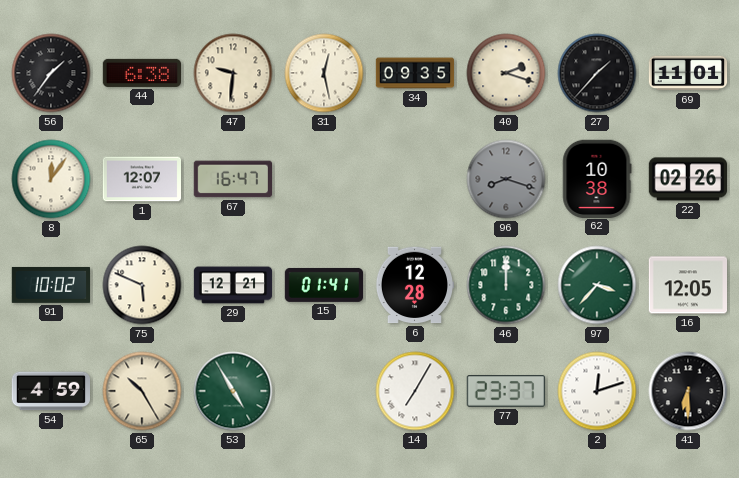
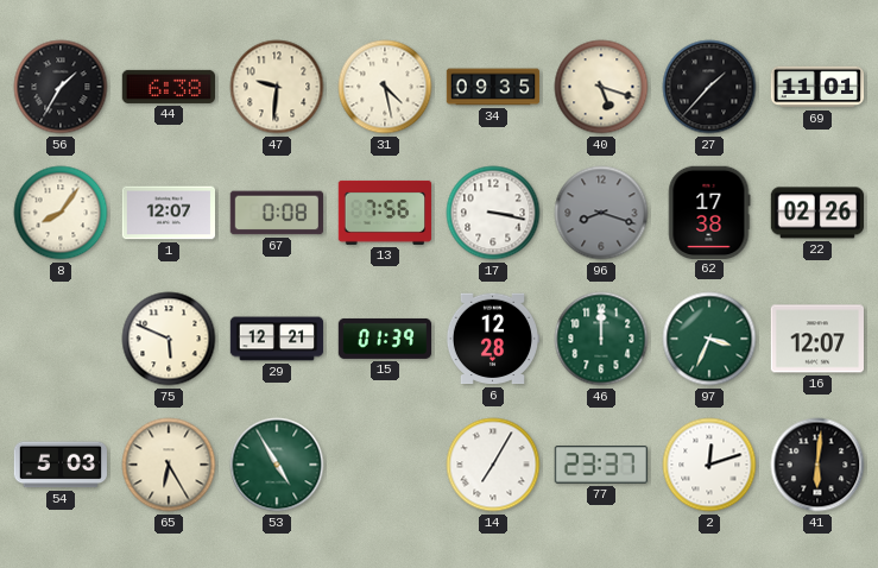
56: 1:36 -> 1:35
31: 12:28 -> 4:28
40: 2:18 -> 5:18
8: 12:06 -> 8:06
67: 16:47 -> 0:08
13: none -> 7:56
17: none -> 3:17
62: 10:38 -> 17:38
91: 10:02 -> none
15: 01:41 -> 01:39
97: 3:37 -> 3:34
16: 12:05 -> 12:07
54: 4:59 -> 5:03
65: 10:25 -> 6:25
41: 6:30 -> 6:01
